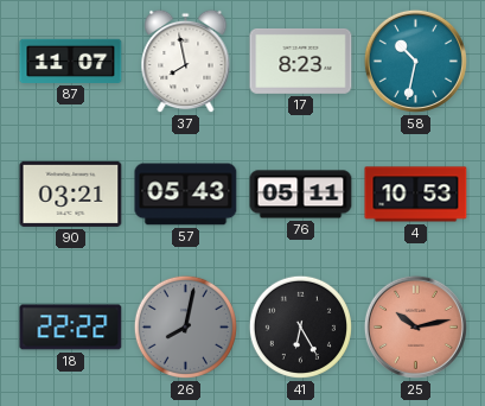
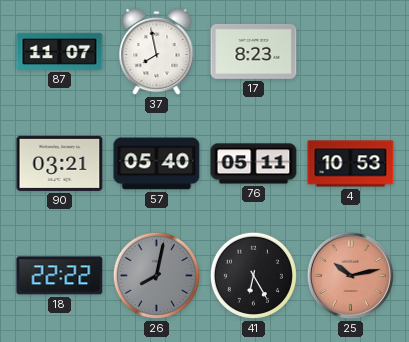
58: 10:32 -> none
57: 05:43 -> 05:40
